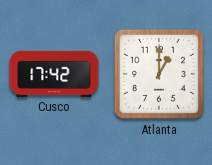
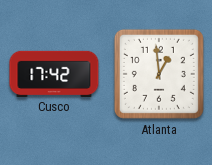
Atlanta: 1:00 -> 12:59
